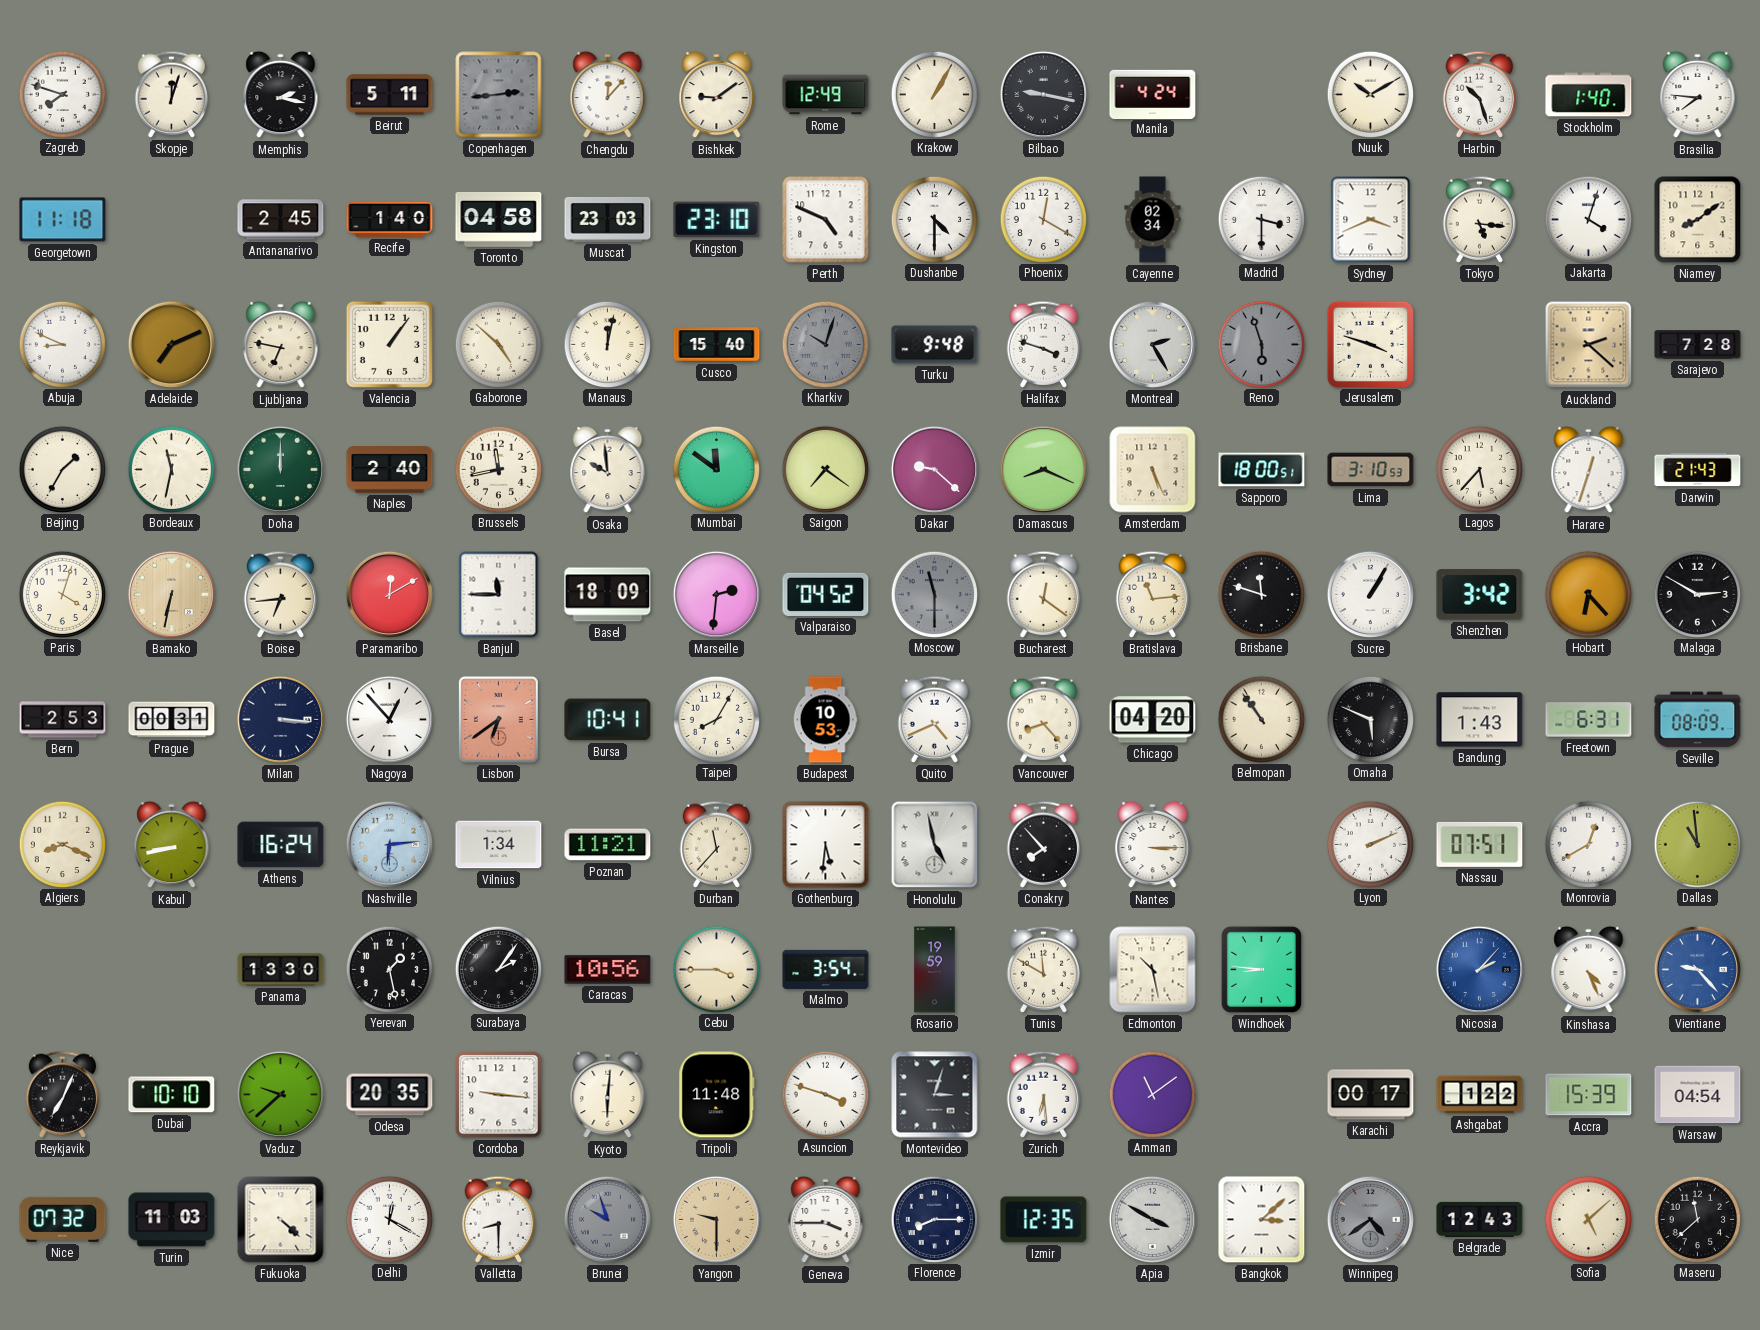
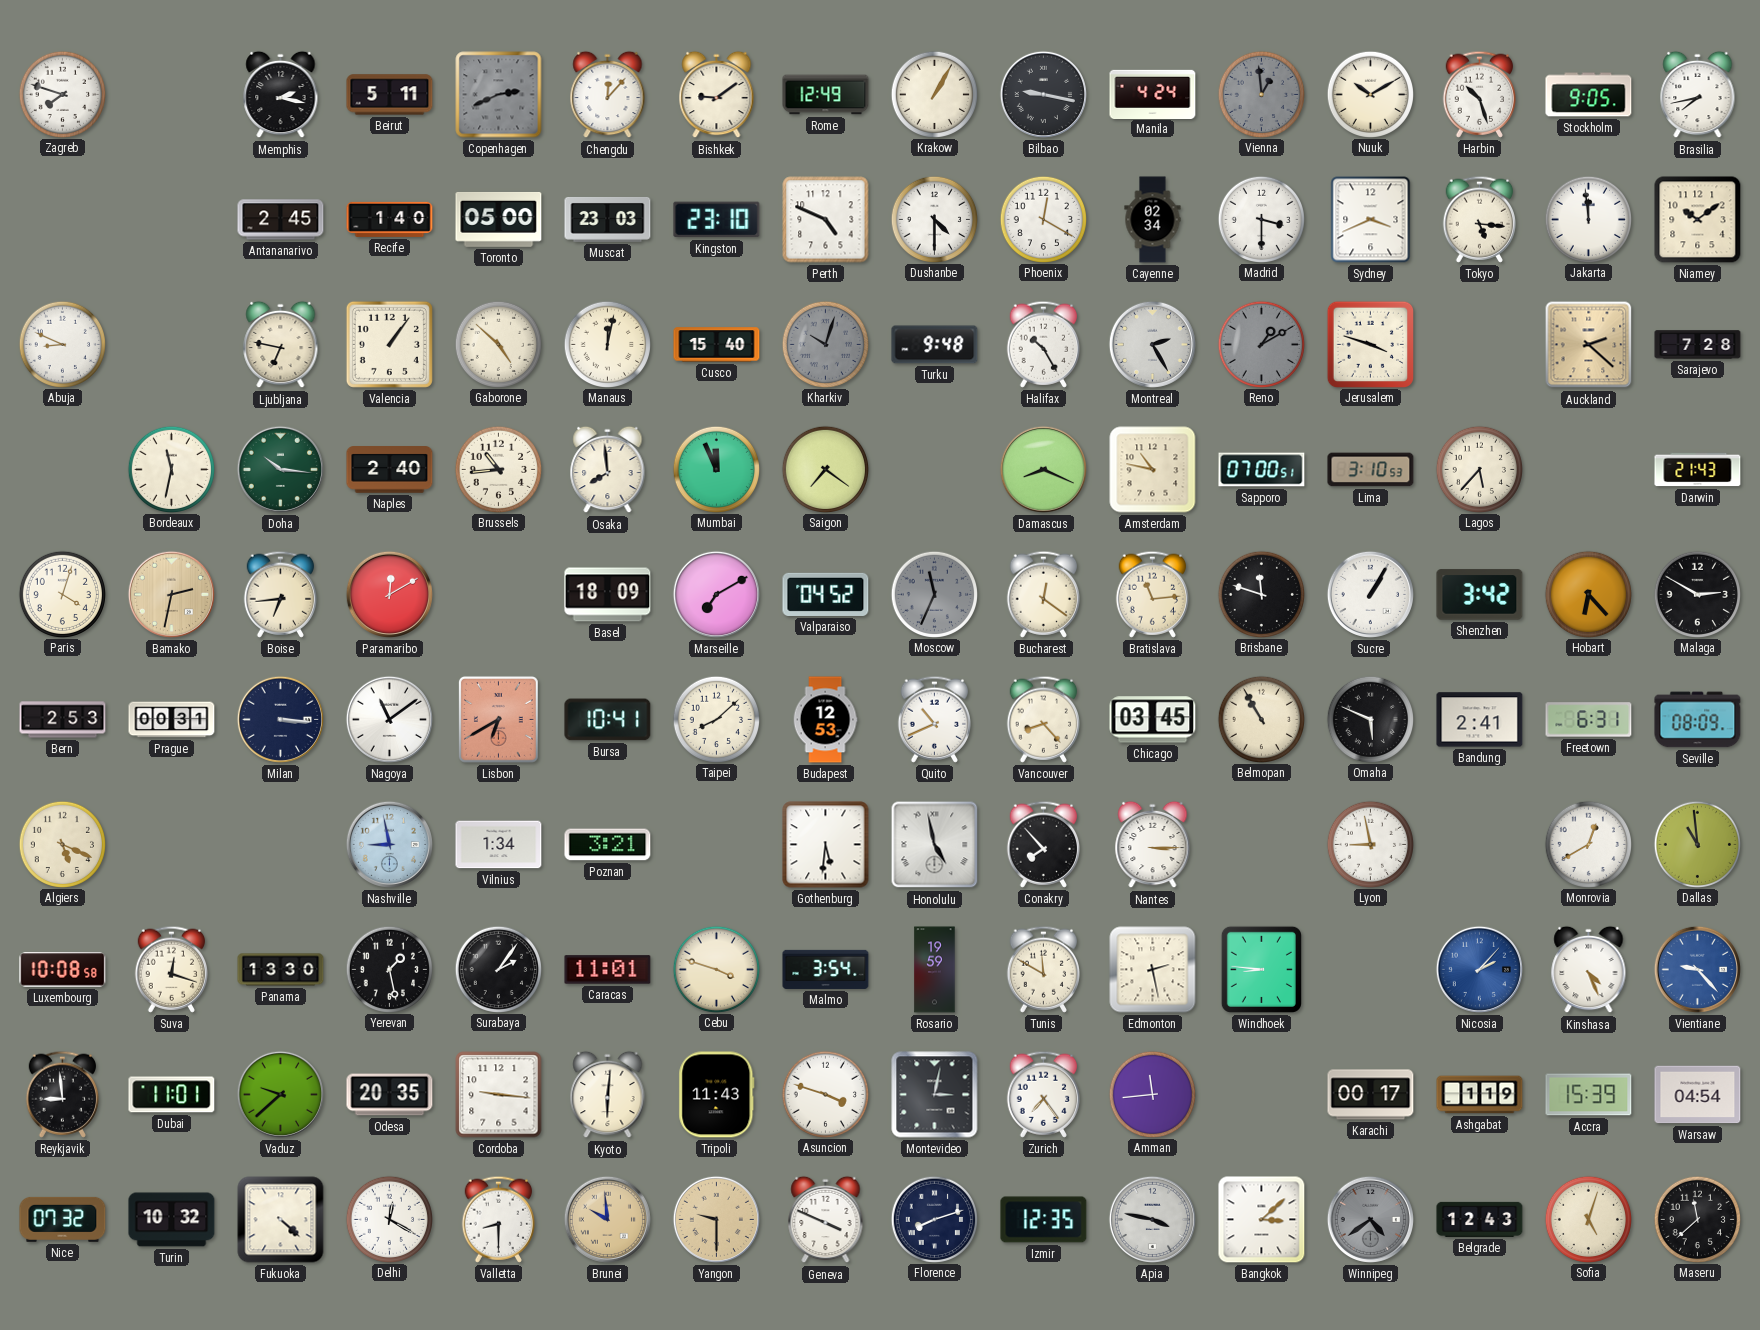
Skopje: 12:03 -> none
Copenhagen: 2:44 -> 2:41
Vienna: none -> 12:59
Stockholm: 1:40 -> 9:05
Brasilia: 7:46 -> 7:43
Georgetown: 11:18 -> none
Toronto: 04:58 -> 05:00
Jakarta: 4:03 -> 11:59
Niamey: 8:09 -> 10:09
Adelaide: 7:11 -> none
Halifax: 3:48 -> 10:25
Reno: 5:57 -> 1:10
Beijing: 1:35 -> none
Doha: 12:00 -> 10:16
Brussels: 11:43 -> 10:44
Osaka: 9:59 -> 7:59
Mumbai: 11:51 -> 11:56
Dakar: 9:22 -> none
Amsterdam: 5:26 -> 10:47
Sapporo: 18:00 -> 07:00
Harare: 12:33 -> none
Bamako: 6:32 -> 2:32
Banjul: 11:45 -> none
Marseille: 2:31 -> 7:10
Moscow: 11:30 -> 11:34
Nagoya: 12:53 -> 11:09
Lisbon: 6:39 -> 6:40
Taipei: 8:05 -> 8:08
Budapest: 10:53 -> 12:53
Quito: 4:41 -> 10:41
Chicago: 04:20 -> 03:45
Belmopan: 10:54 -> 10:55
Bandung: 1:43 -> 2:41
Algiers: 8:19 -> 5:19
Kabul: 8:43 -> none
Athens: 16:24 -> none
Nashville: 6:14 -> 8:58
Poznan: 11:21 -> 3:21
Durban: 11:37 -> none
Lyon: 2:11 -> 8:58
Nassau: 07:51 -> none
Luxembourg: none -> 10:08
Suva: none -> 12:18
Caracas: 10:56 -> 11:01
Cebu: 3:45 -> 3:48
Edmonton: 10:28 -> 2:28
Reykjavik: 7:04 -> 8:59
Dubai: 10:10 -> 11:01
Tripoli: 11:48 -> 11:43
Montevideo: 3:03 -> 3:02
Zurich: 6:29 -> 7:24
Amman: 11:09 -> 11:44
Ashgabat: 1:22 -> 1:19
Turin: 11:03 -> 10:32
Brunei: 9:57 -> 9:59
Brunei dial: grey -> champagne
Geneva: 3:45 -> 3:49
Florence: 8:15 -> 8:12
Apia: 3:50 -> 3:47
Sofia: 5:08 -> 5:03
